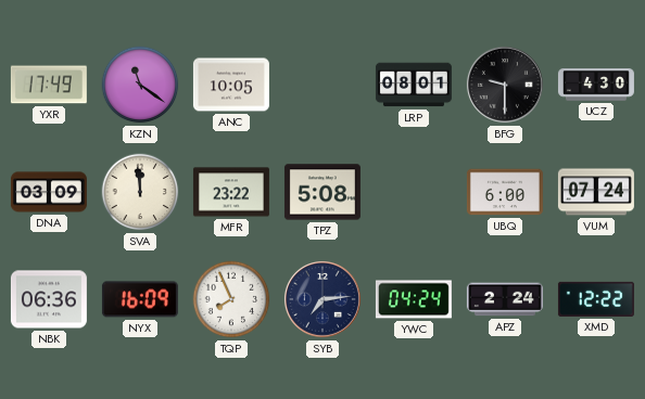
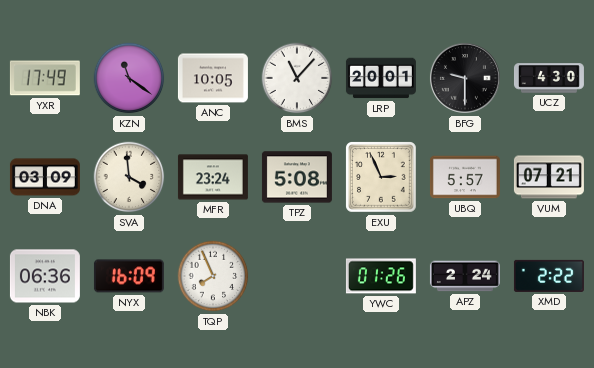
BMS: none -> 11:07
LRP: 08:01 -> 20:01
SVA: 11:59 -> 3:59
MFR: 23:22 -> 23:24
EXU: none -> 2:56
UBQ: 6:00 -> 5:57
VUM: 07:24 -> 07:21
SYB: 7:14 -> none
YWC: 04:24 -> 01:26
XMD: 12:22 -> 2:22
